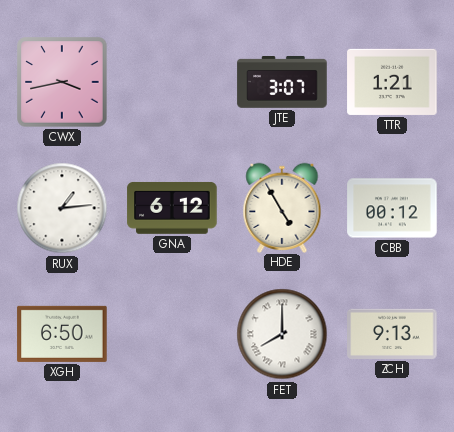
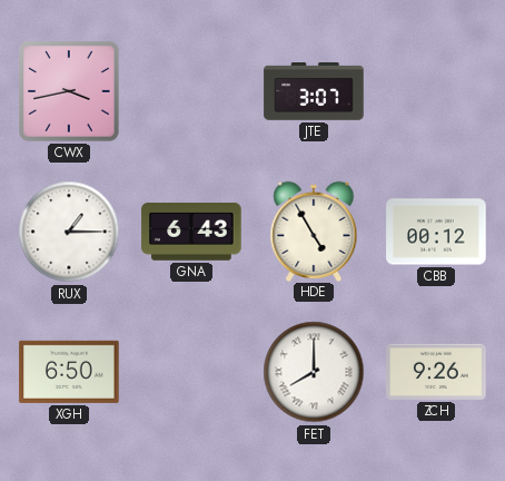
TTR: 1:21 -> none
RUX: 1:14 -> 1:15
GNA: 6:12 -> 6:43
ZCH: 9:13 -> 9:26
